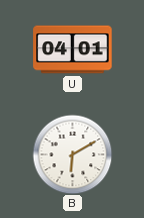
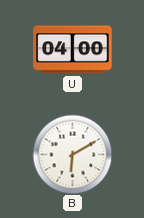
U: 04:01 -> 04:00
